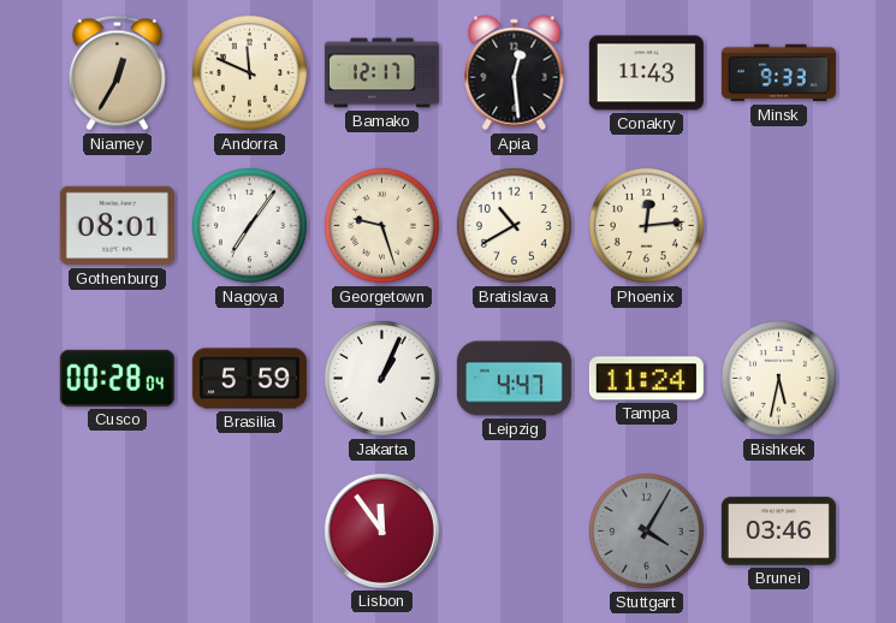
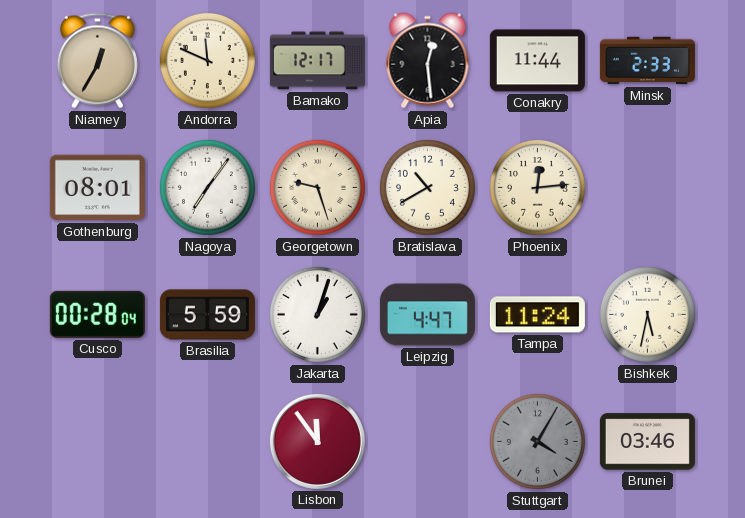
Conakry: 11:43 -> 11:44
Minsk: 9:33 -> 2:33
Jakarta: 1:04 -> 1:03
